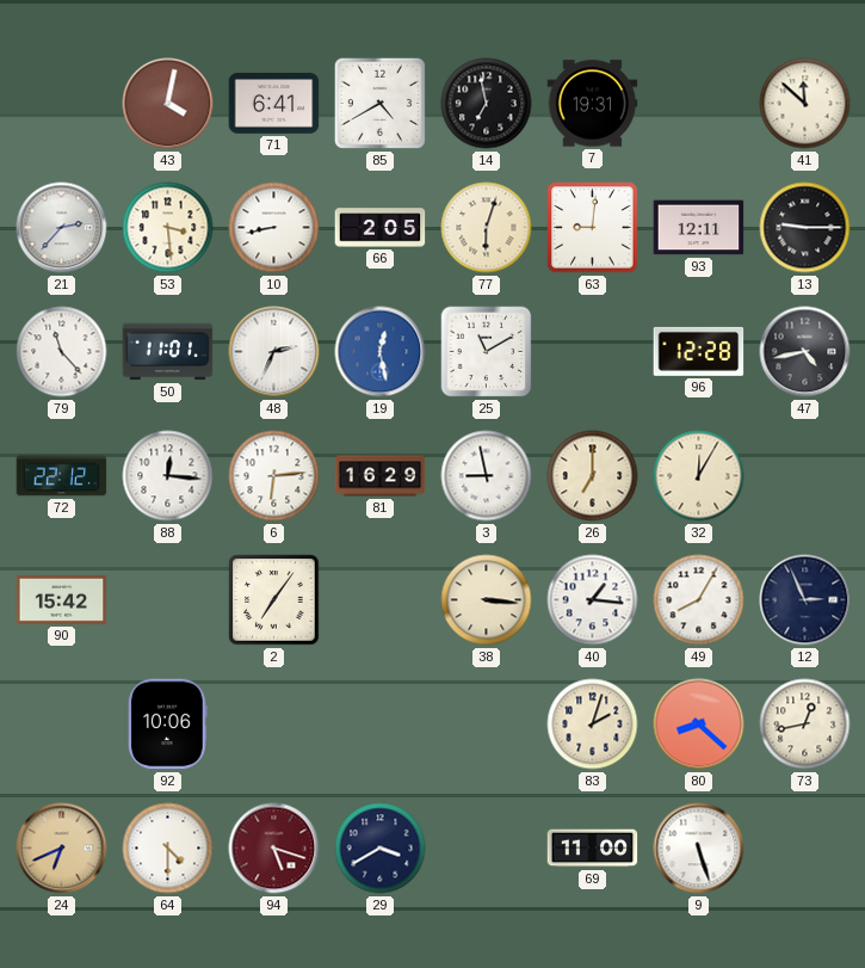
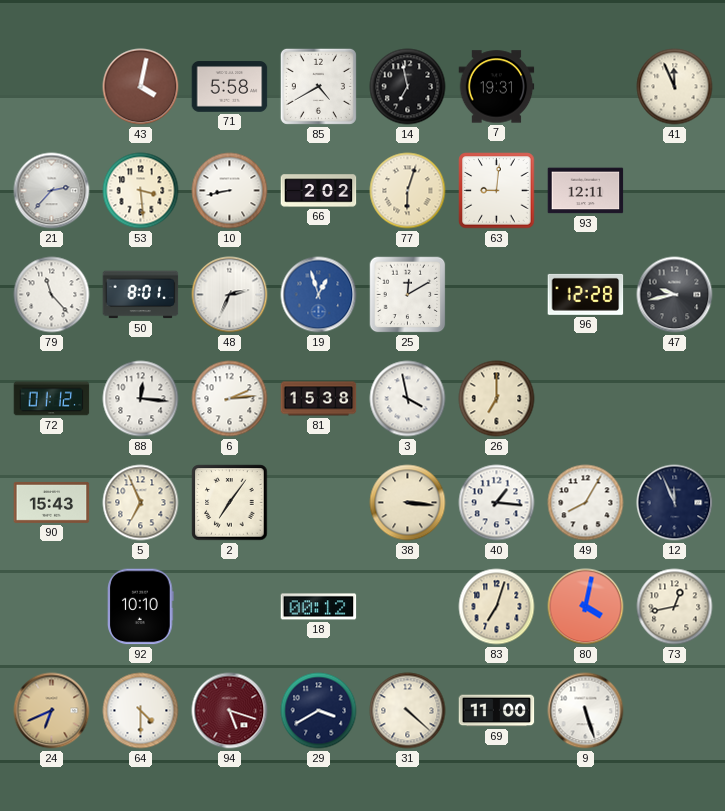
71: 6:41 -> 5:58
41: 11:52 -> 11:56
66: 2:05 -> 2:02
13: 9:15 -> none
50: 11:01 -> 8:01
19: 12:28 -> 12:57
25: 11:10 -> 12:10
47: 4:43 -> 9:43
72: 22:12 -> 01:12
6: 6:14 -> 2:14
81: 16:29 -> 15:38
3: 8:58 -> 3:58
32: 12:05 -> none
90: 15:42 -> 15:43
5: none -> 6:56
12: 2:56 -> 11:56
92: 10:06 -> 10:10
18: none -> 00:12
83: 2:03 -> 7:03
80: 8:22 -> 4:02
31: none -> 4:22
